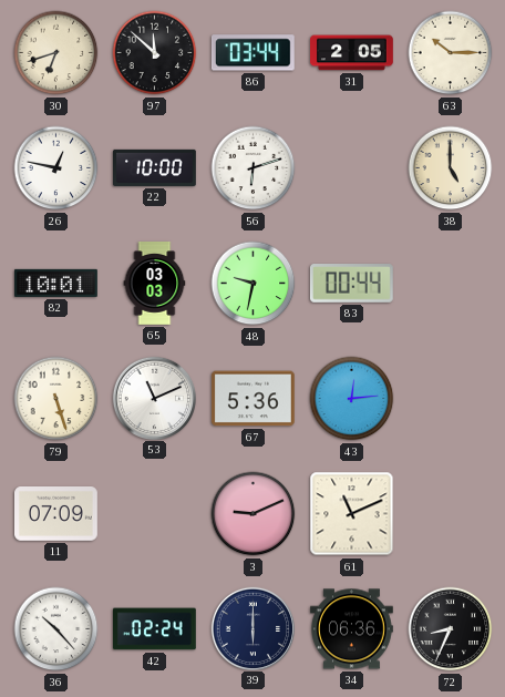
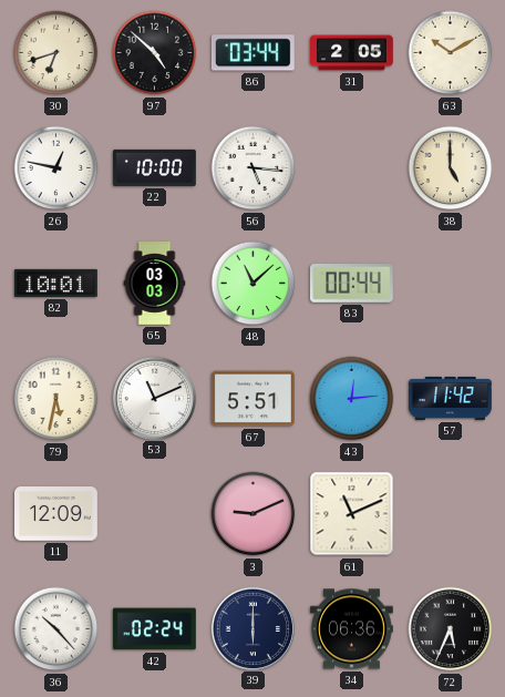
97: 11:52 -> 4:52
63: 10:15 -> 10:10
56: 6:12 -> 5:16
48: 9:32 -> 11:08
79: 5:27 -> 5:32
67: 5:36 -> 5:51
57: none -> 11:42
11: 07:09 -> 12:09
72: 8:34 -> 5:34
